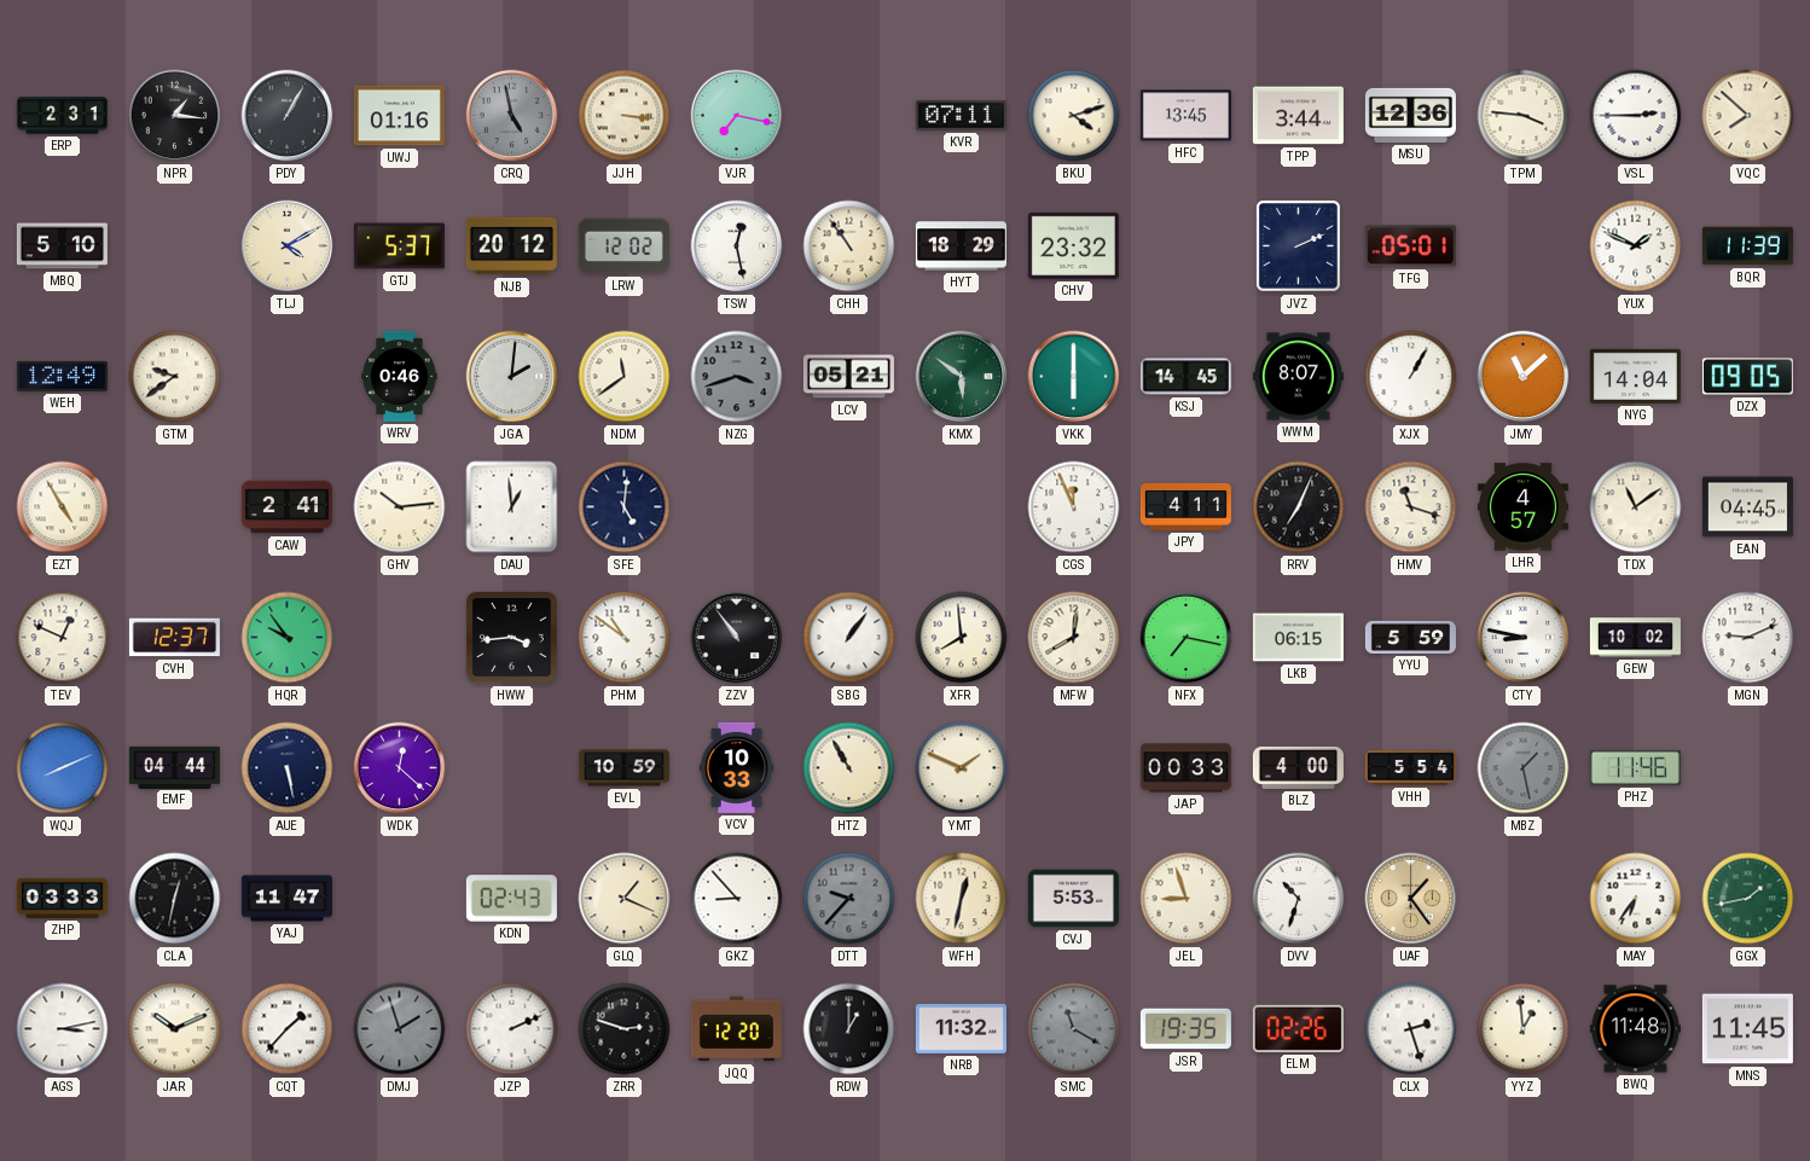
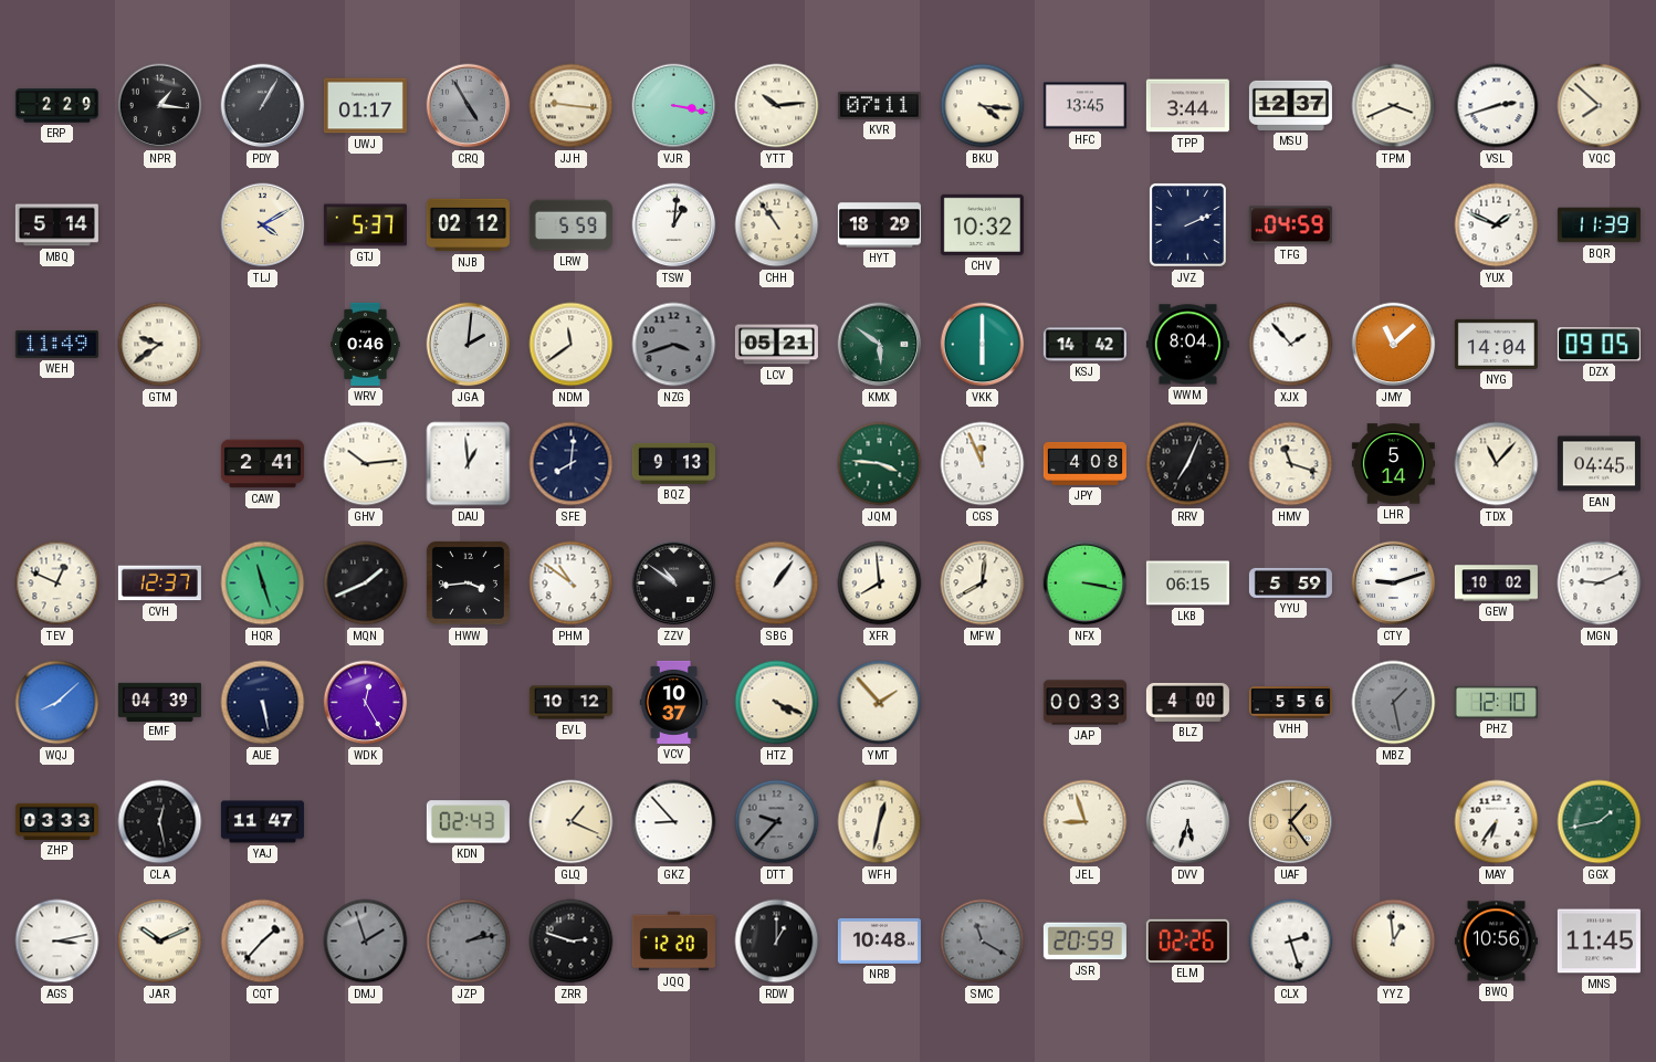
ERP: 2:31 -> 2:29
UWJ: 01:16 -> 01:17
CRQ: 4:58 -> 4:55
JJH: 3:16 -> 9:16
VJR: 7:17 -> 3:17
YTT: none -> 10:14
BKU: 4:12 -> 4:16
MSU: 12:36 -> 12:37
TPM: 3:46 -> 3:41
VSL: 2:45 -> 2:42
MBQ: 5:10 -> 5:14
NJB: 20:12 -> 02:12
LRW: 12:02 -> 5:59
TSW: 12:28 -> 1:01
CHV: 23:32 -> 10:32
TFG: 05:01 -> 04:59
WEH: 12:49 -> 11:49
KSJ: 14:45 -> 14:42
WWM: 8:07 -> 8:04
XJX: 1:05 -> 1:53
EZT: 4:55 -> none
SFE: 5:01 -> 8:01
BQZ: none -> 9:13
JQM: none -> 3:46
JPY: 4:11 -> 4:08
LHR: 4:57 -> 5:14
TDX: 11:09 -> 11:07
HQR: 9:54 -> 11:27
MQN: none -> 1:41
ZZV: 10:54 -> 10:51
NFX: 7:17 -> 3:17
CTY: 8:47 -> 9:12
WQJ: 8:11 -> 8:08
EMF: 04:44 -> 04:39
WDK: 12:22 -> 12:25
EVL: 10:59 -> 10:12
VCV: 10:33 -> 10:37
HTZ: 10:55 -> 4:19
YMT: 1:49 -> 1:53
VHH: 5:54 -> 5:56
PHZ: 11:46 -> 12:10
CLA: 12:32 -> 12:28
CVJ: 5:53 -> none
DVV: 10:33 -> 5:33
JZP: 2:11 -> 2:13
JZP dial: white -> grey
NRB: 11:32 -> 10:48
JSR: 19:35 -> 20:59
BWQ: 11:48 -> 10:56
